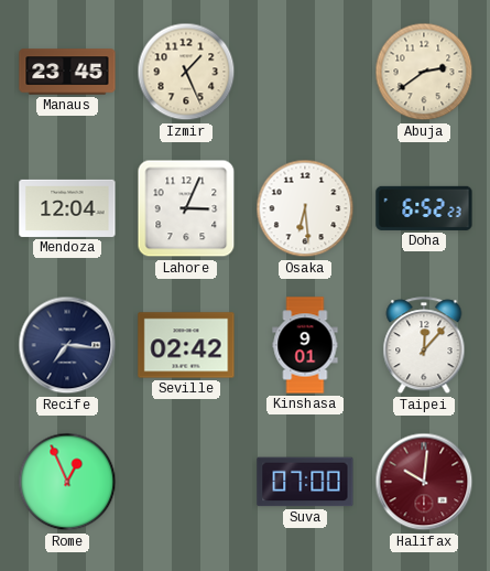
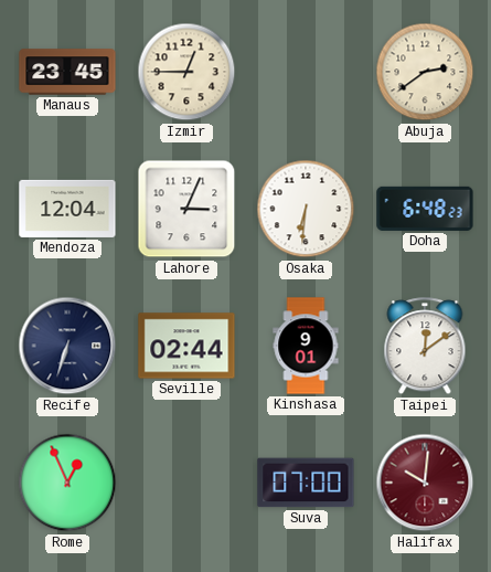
Izmir: 1:26 -> 12:45
Osaka: 6:29 -> 6:31
Doha: 6:52 -> 6:48
Recife: 7:16 -> 6:33
Seville: 02:42 -> 02:44
Taipei: 12:07 -> 12:09
